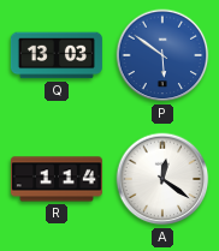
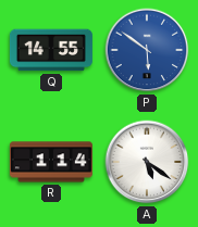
Q: 13:03 -> 14:55
A: 12:21 -> 5:21
